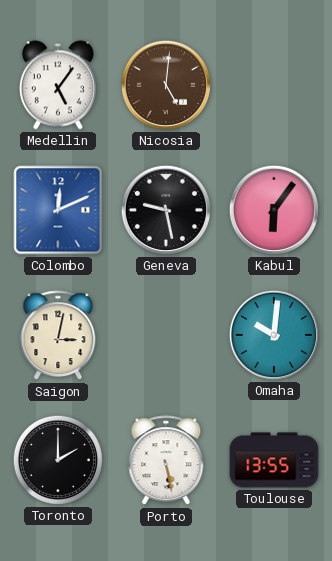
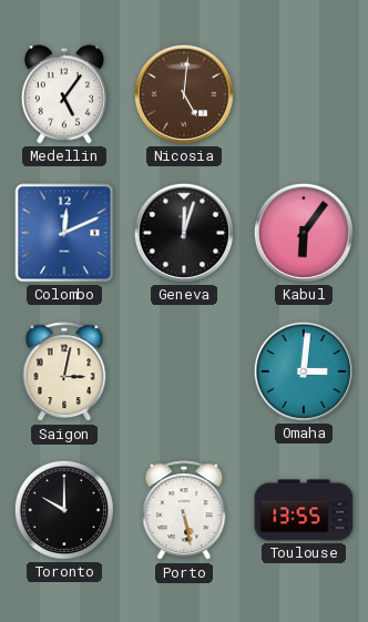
Geneva: 9:28 -> 12:03
Omaha: 10:01 -> 3:01
Toronto: 2:00 -> 10:00
